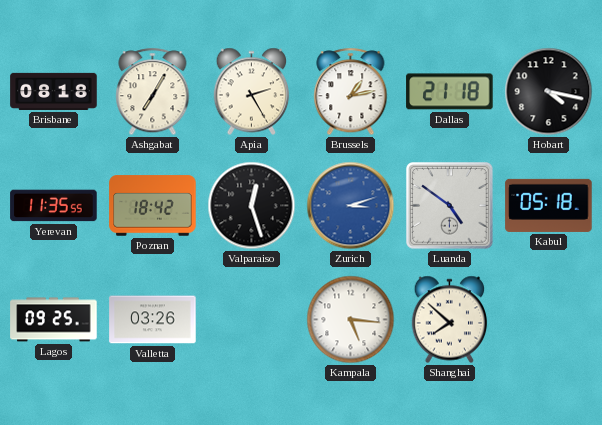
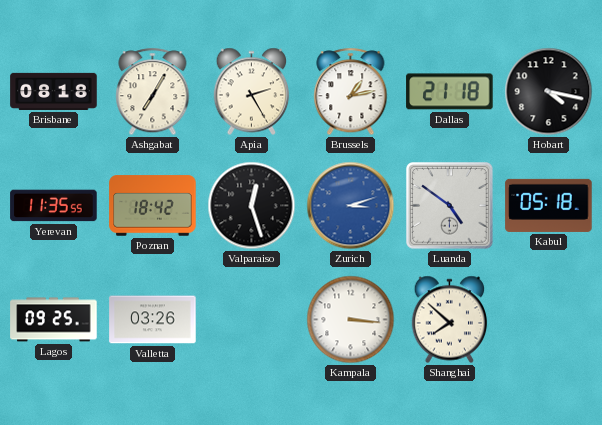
Kampala: 5:16 -> 3:16
